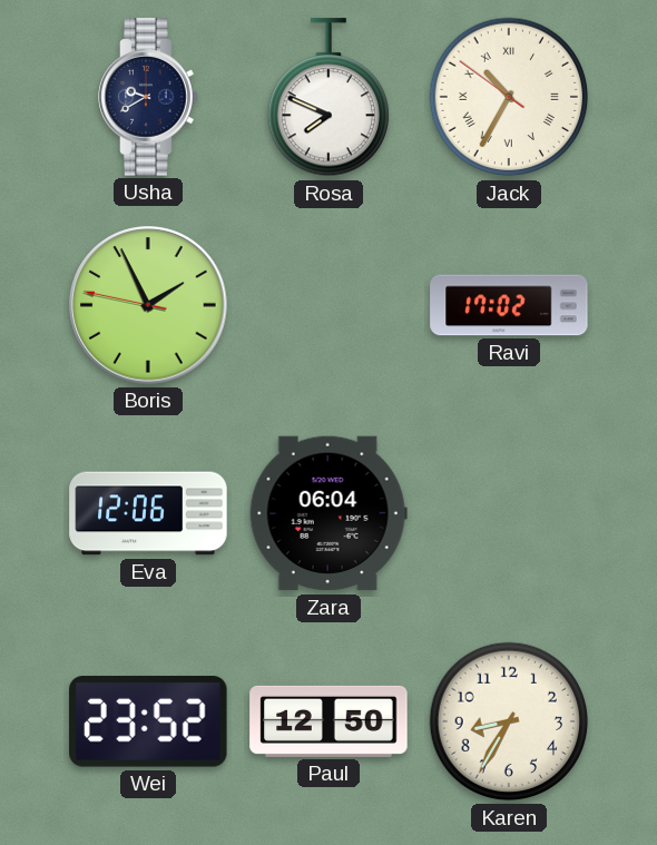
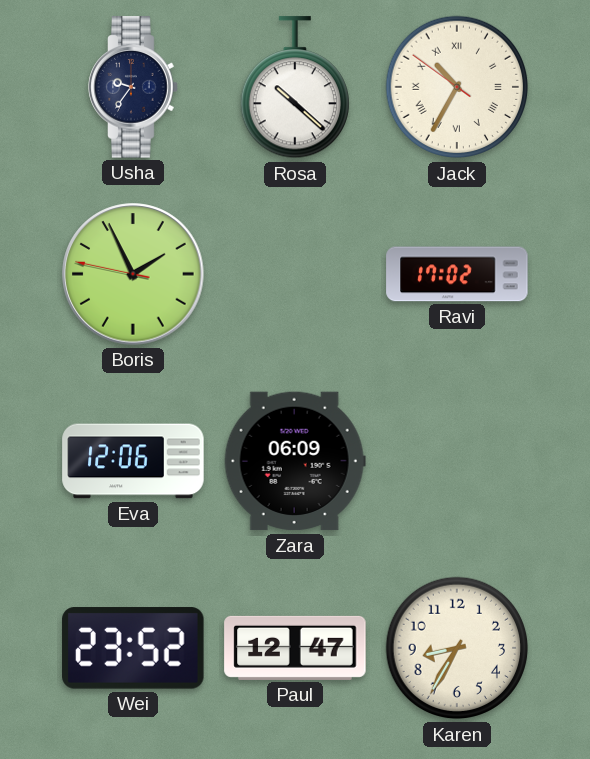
Usha: 9:40 -> 9:36
Rosa: 7:49 -> 10:22
Zara: 06:04 -> 06:09
Paul: 12:50 -> 12:47
